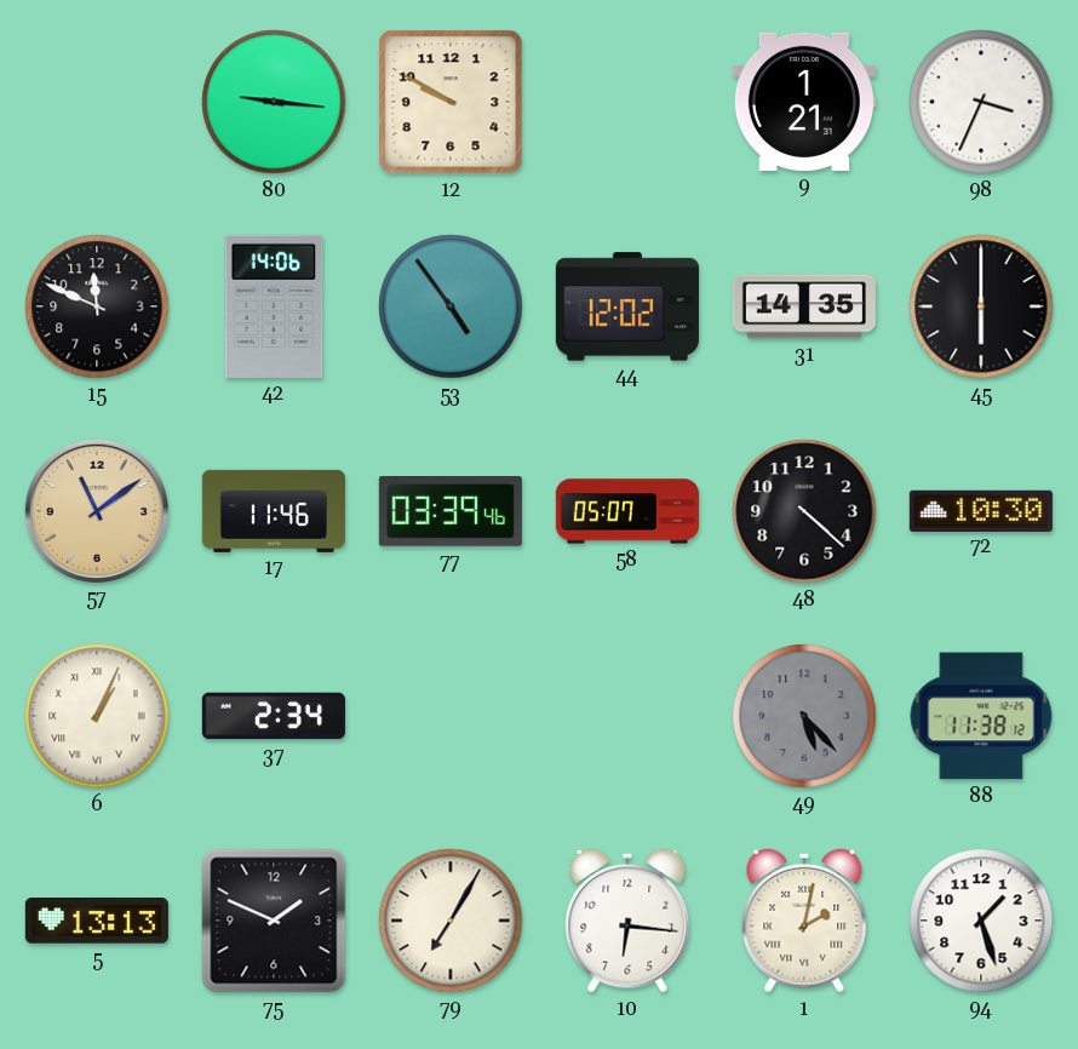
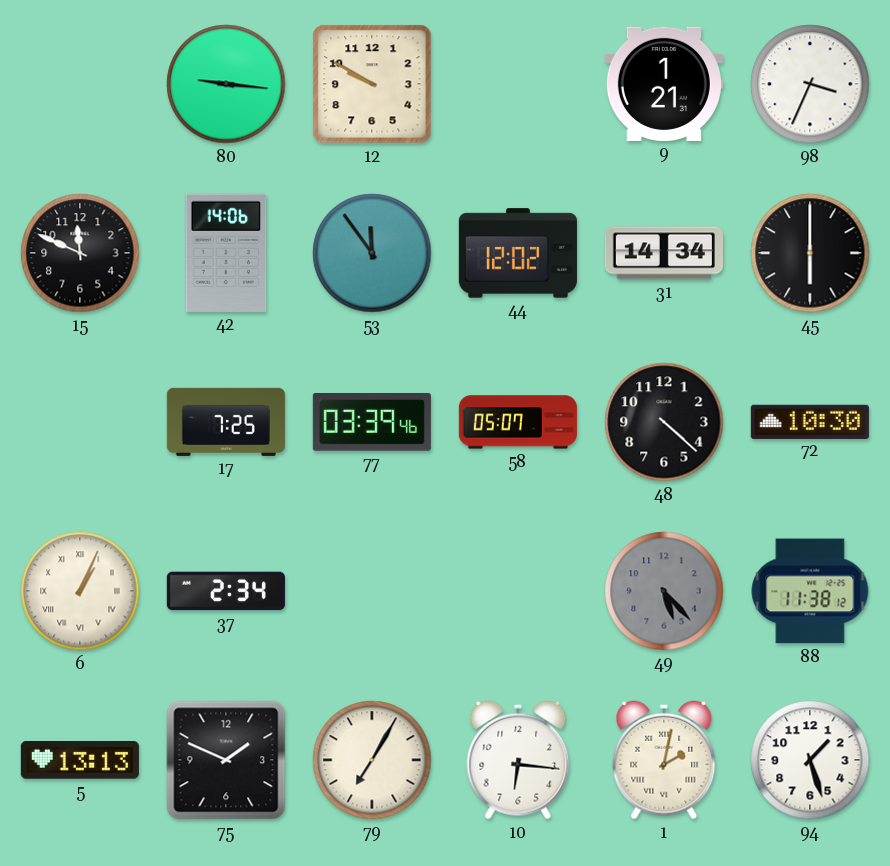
53: 4:54 -> 11:54
31: 14:35 -> 14:34
57: 11:09 -> none
17: 11:46 -> 7:25
